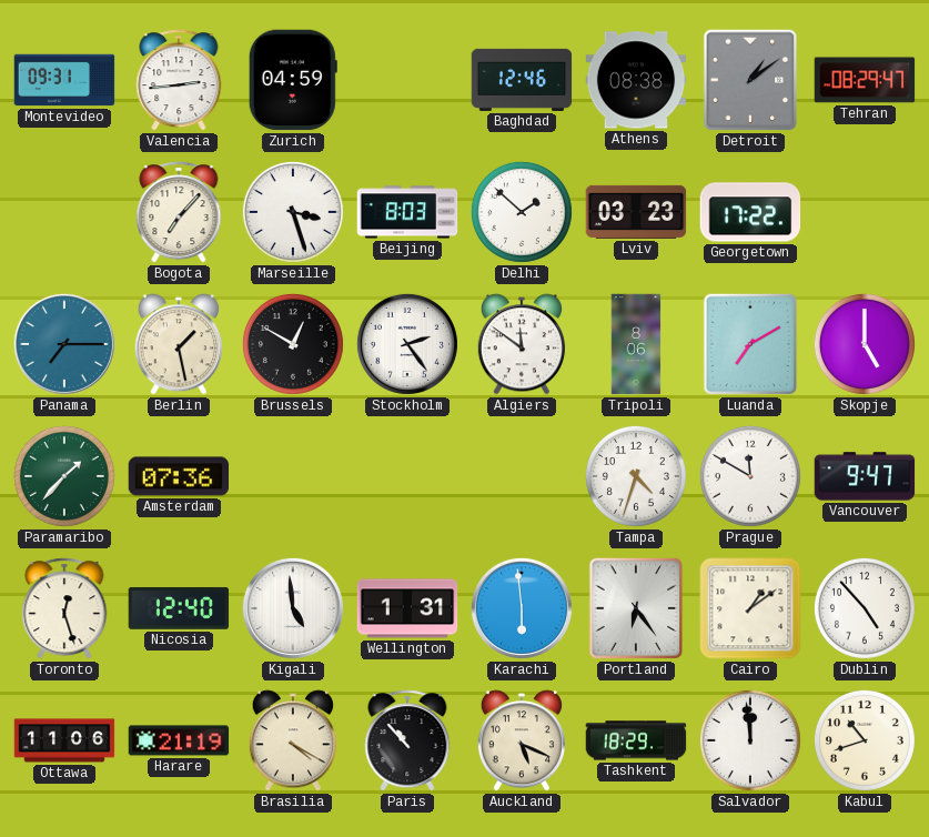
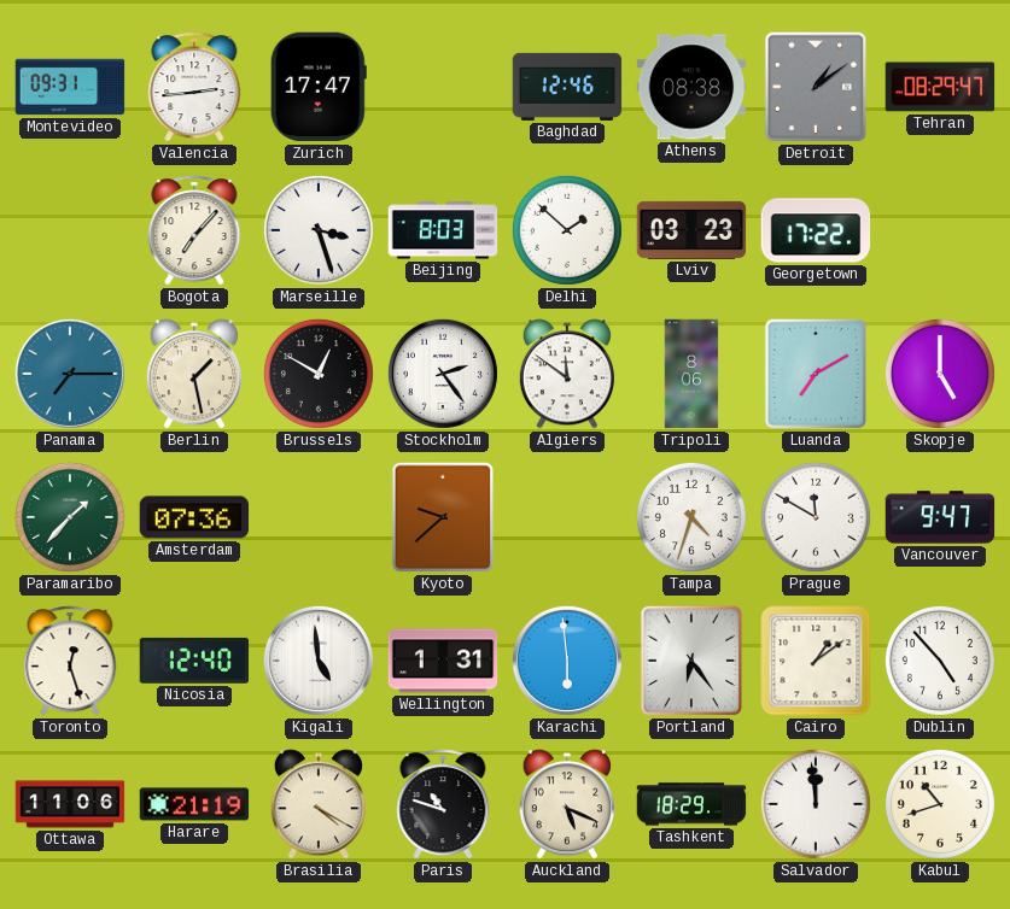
Zurich: 04:59 -> 17:47
Kyoto: none -> 9:38
Paris: 10:53 -> 10:48
